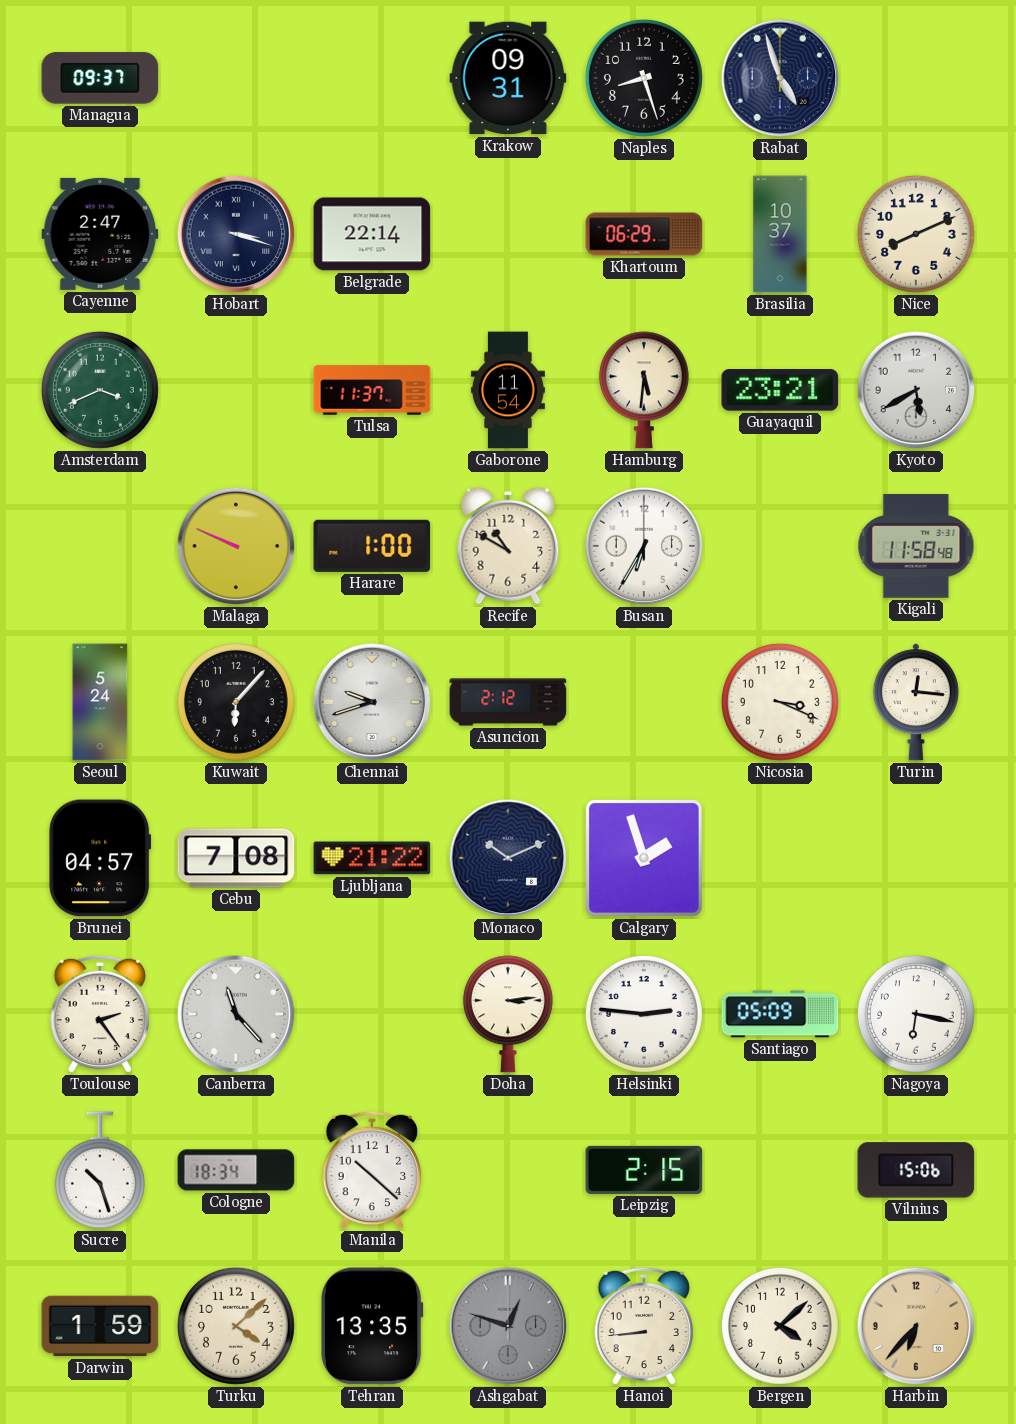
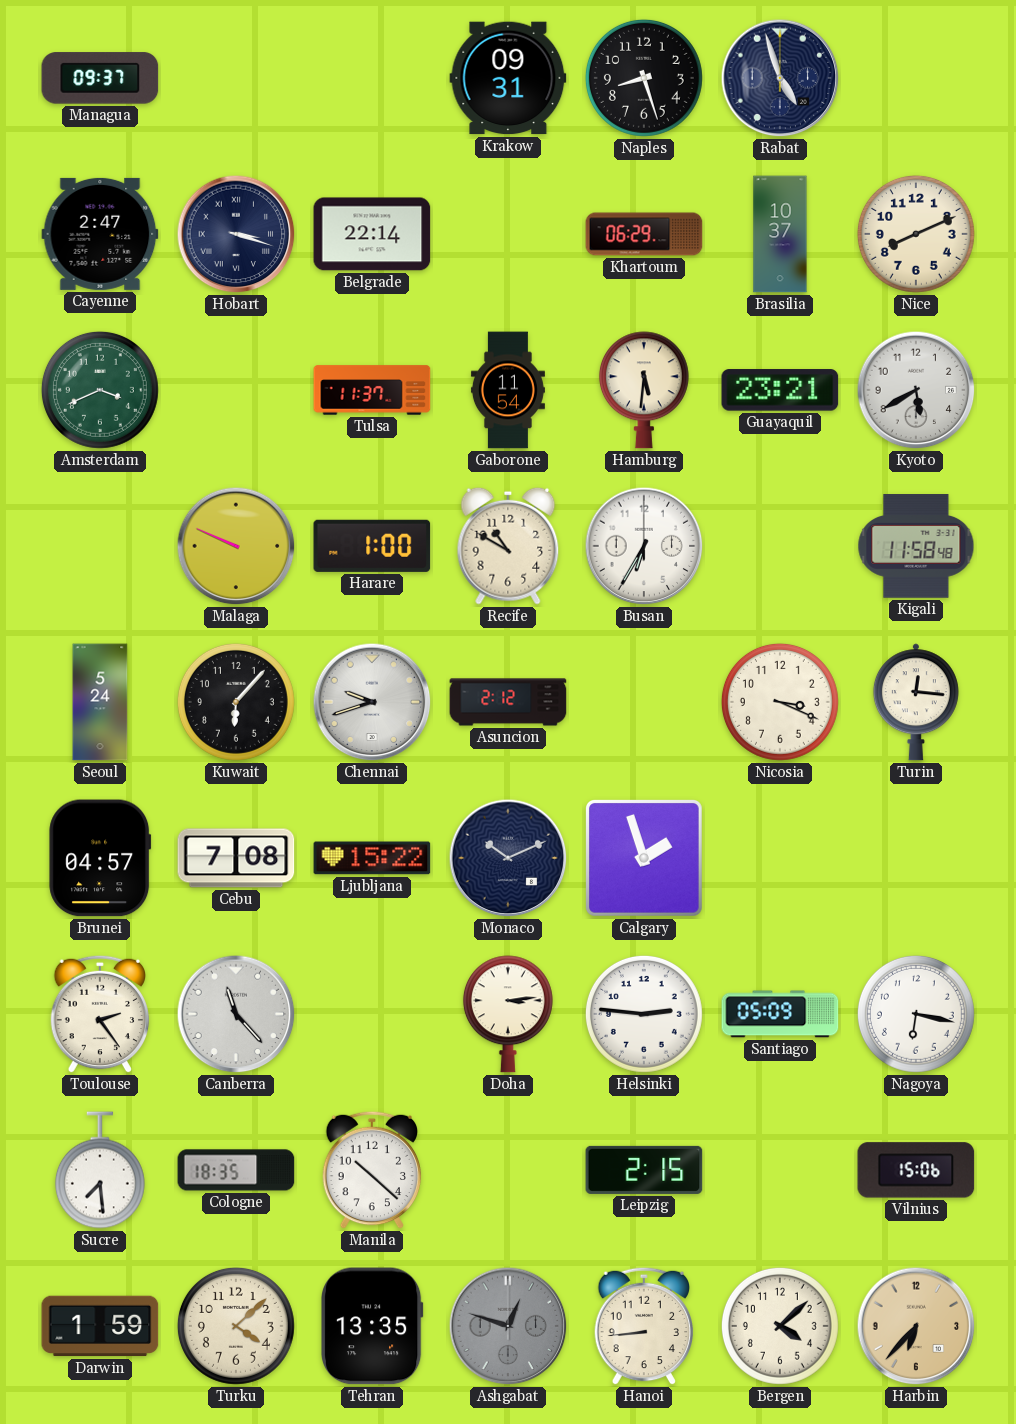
Ljubljana: 21:22 -> 15:22
Sucre: 10:27 -> 7:29
Cologne: 18:34 -> 18:35
